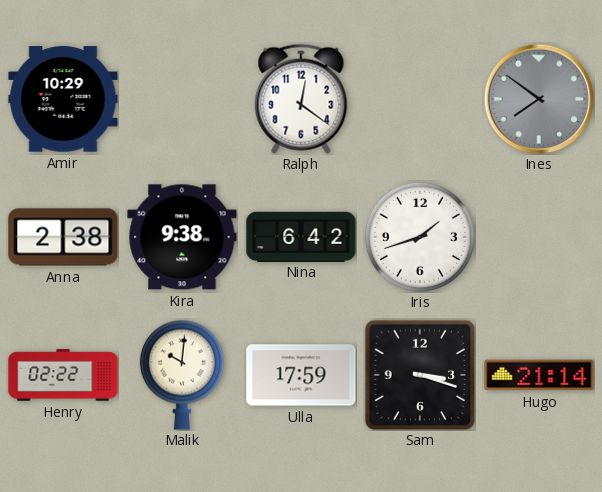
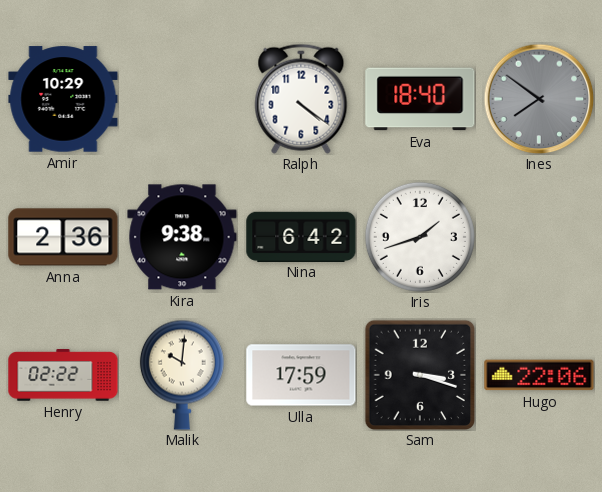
Ralph: 12:21 -> 4:21
Eva: none -> 18:40
Anna: 2:38 -> 2:36
Hugo: 21:14 -> 22:06
